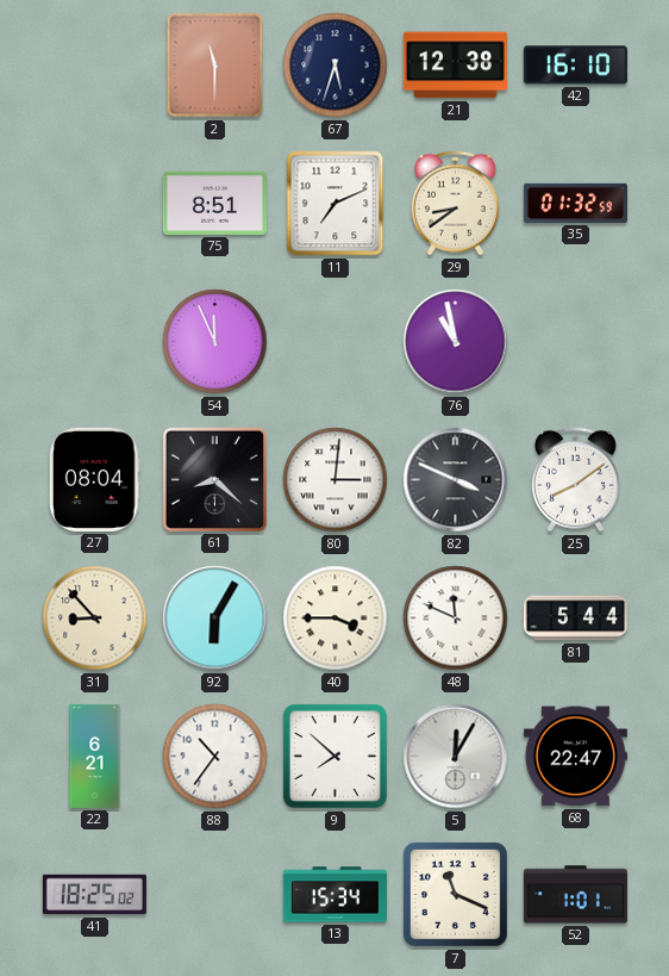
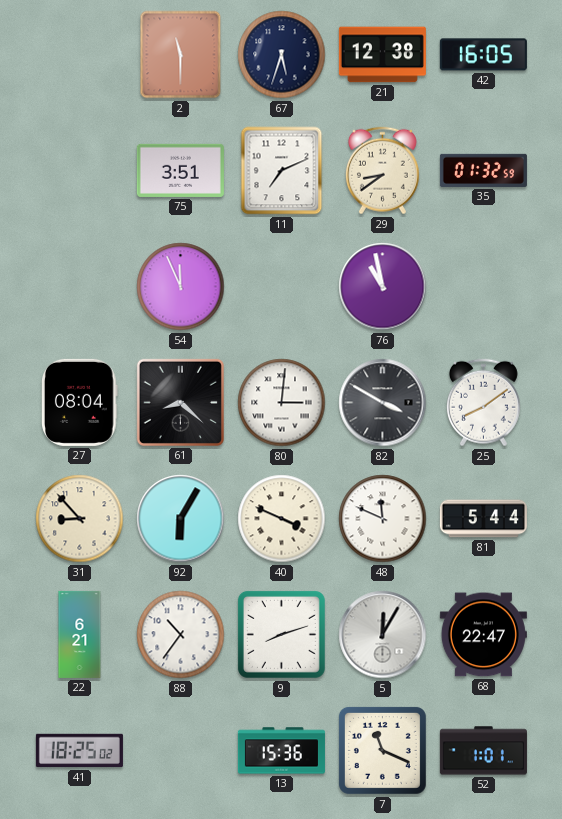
42: 16:10 -> 16:05
75: 8:51 -> 3:51
82: 3:49 -> 3:50
40: 3:45 -> 3:49
9: 7:52 -> 8:12
13: 15:34 -> 15:36
